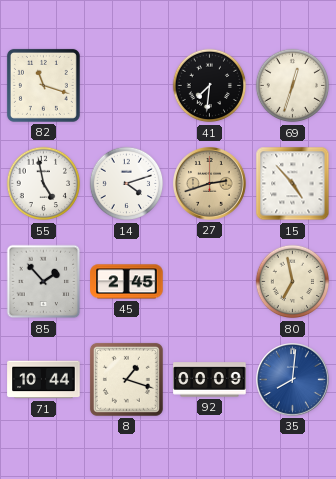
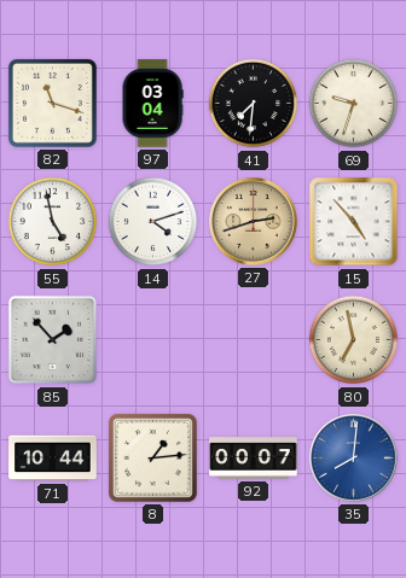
97: none -> 03:04
69: 12:33 -> 9:33
45: 2:45 -> none
8: 1:18 -> 1:14
92: 00:09 -> 00:07
